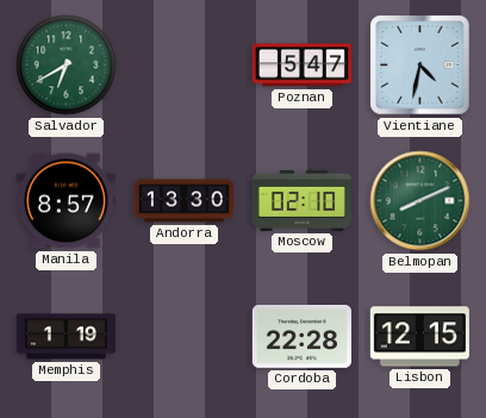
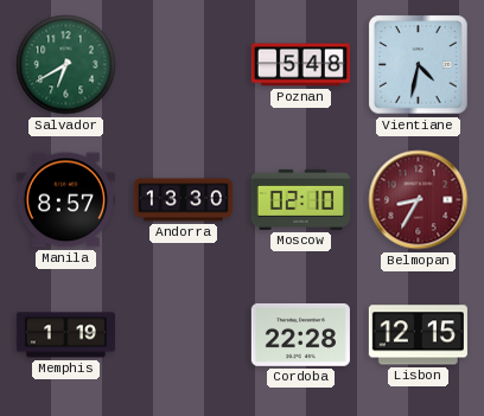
Poznan: 5:47 -> 5:48
Belmopan: 8:11 -> 8:35
Belmopan dial: green -> burgundy
